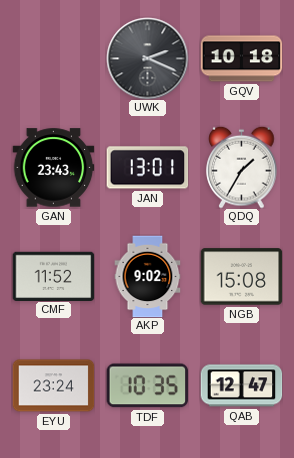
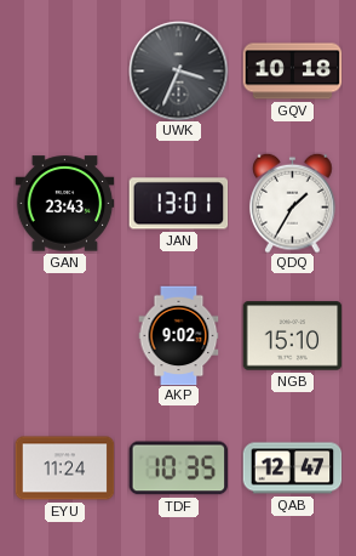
UWK: 2:19 -> 3:34
CMF: 11:52 -> none
NGB: 15:08 -> 15:10
EYU: 23:24 -> 11:24
